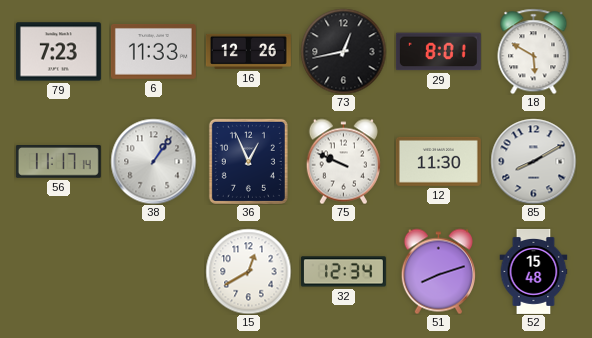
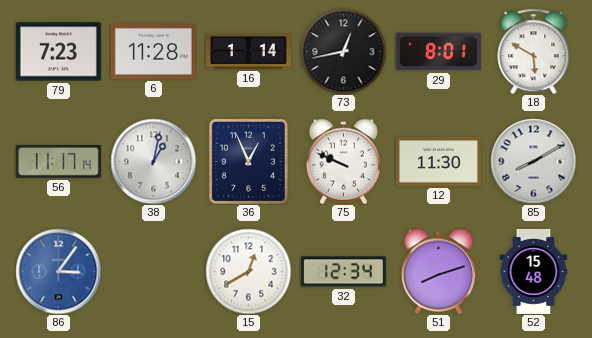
6: 11:33 -> 11:28
16: 12:26 -> 1:14
38: 1:06 -> 1:02
86: none -> 3:06
